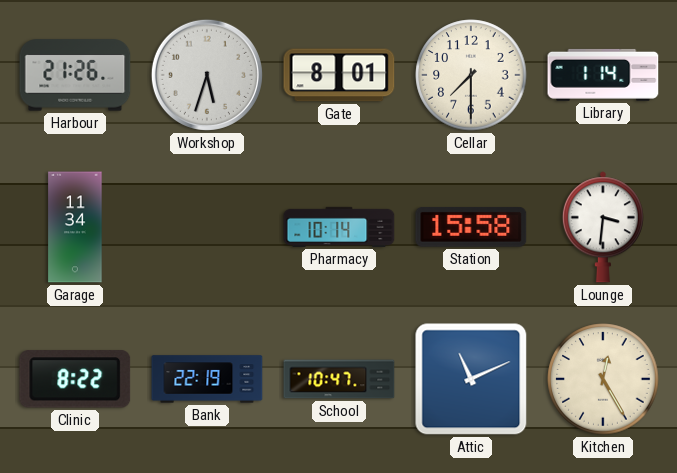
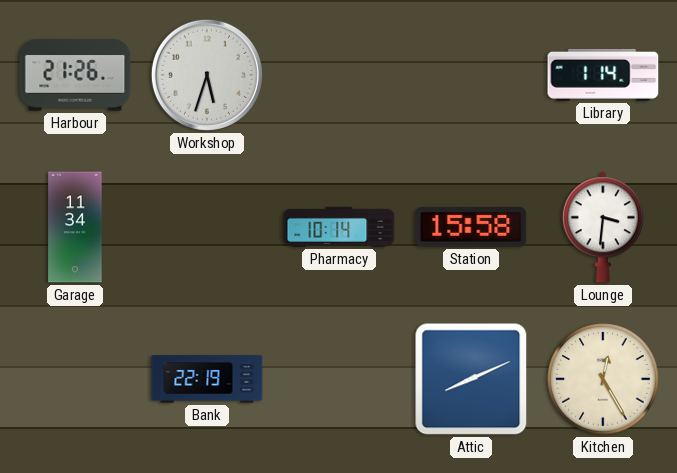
Gate: 8:01 -> none
Cellar: 7:30 -> none
Clinic: 8:22 -> none
School: 10:47 -> none
Attic: 11:11 -> 8:11
